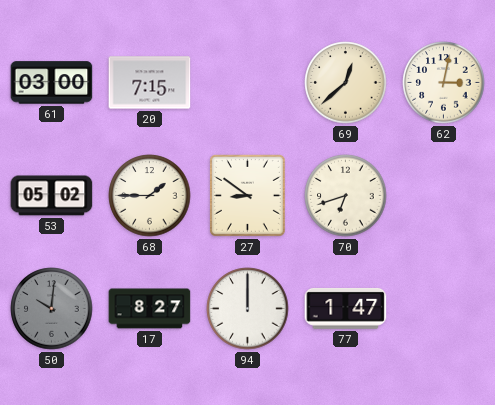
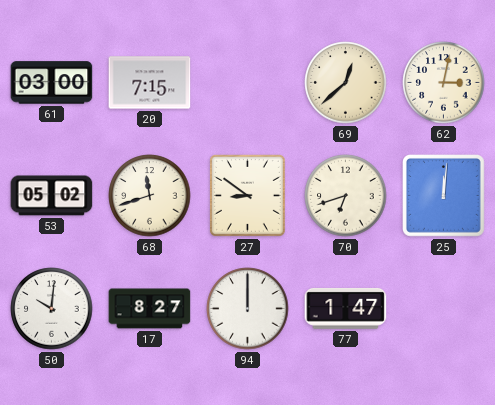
68: 1:45 -> 11:42
25: none -> 12:01
50 dial: grey -> white
